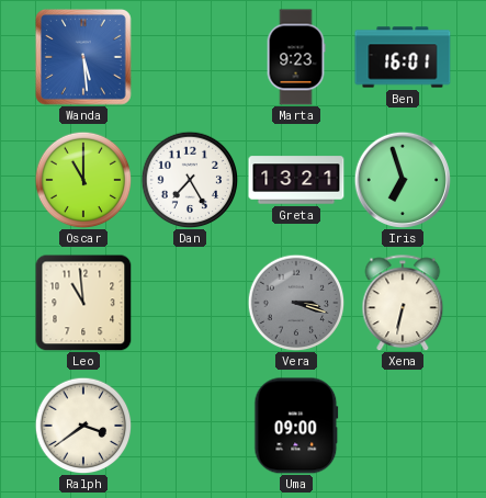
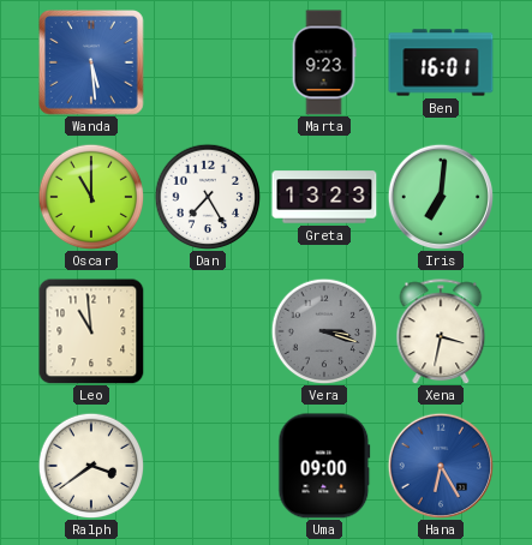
Greta: 13:21 -> 13:23
Iris: 6:57 -> 7:01
Xena: 6:32 -> 3:32
Hana: none -> 6:25
